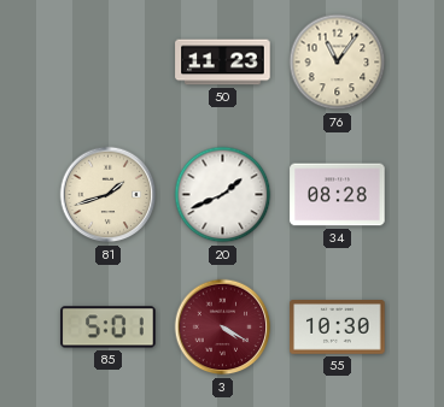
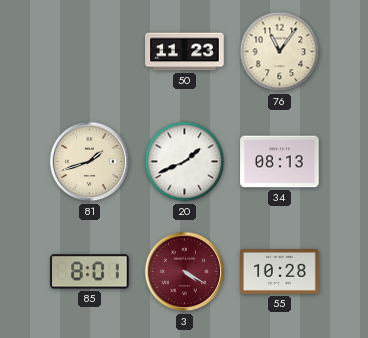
34: 08:28 -> 08:13
85: 5:01 -> 8:01
55: 10:30 -> 10:28
